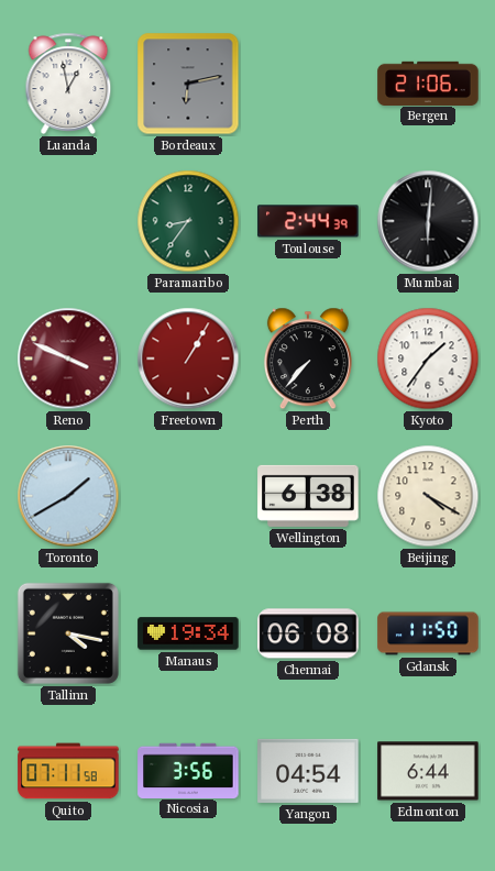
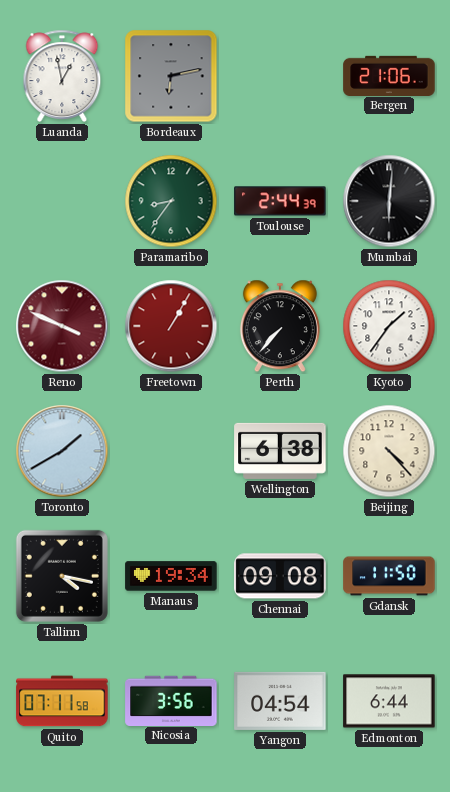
Beijing: 4:20 -> 4:23
Chennai: 06:08 -> 09:08
